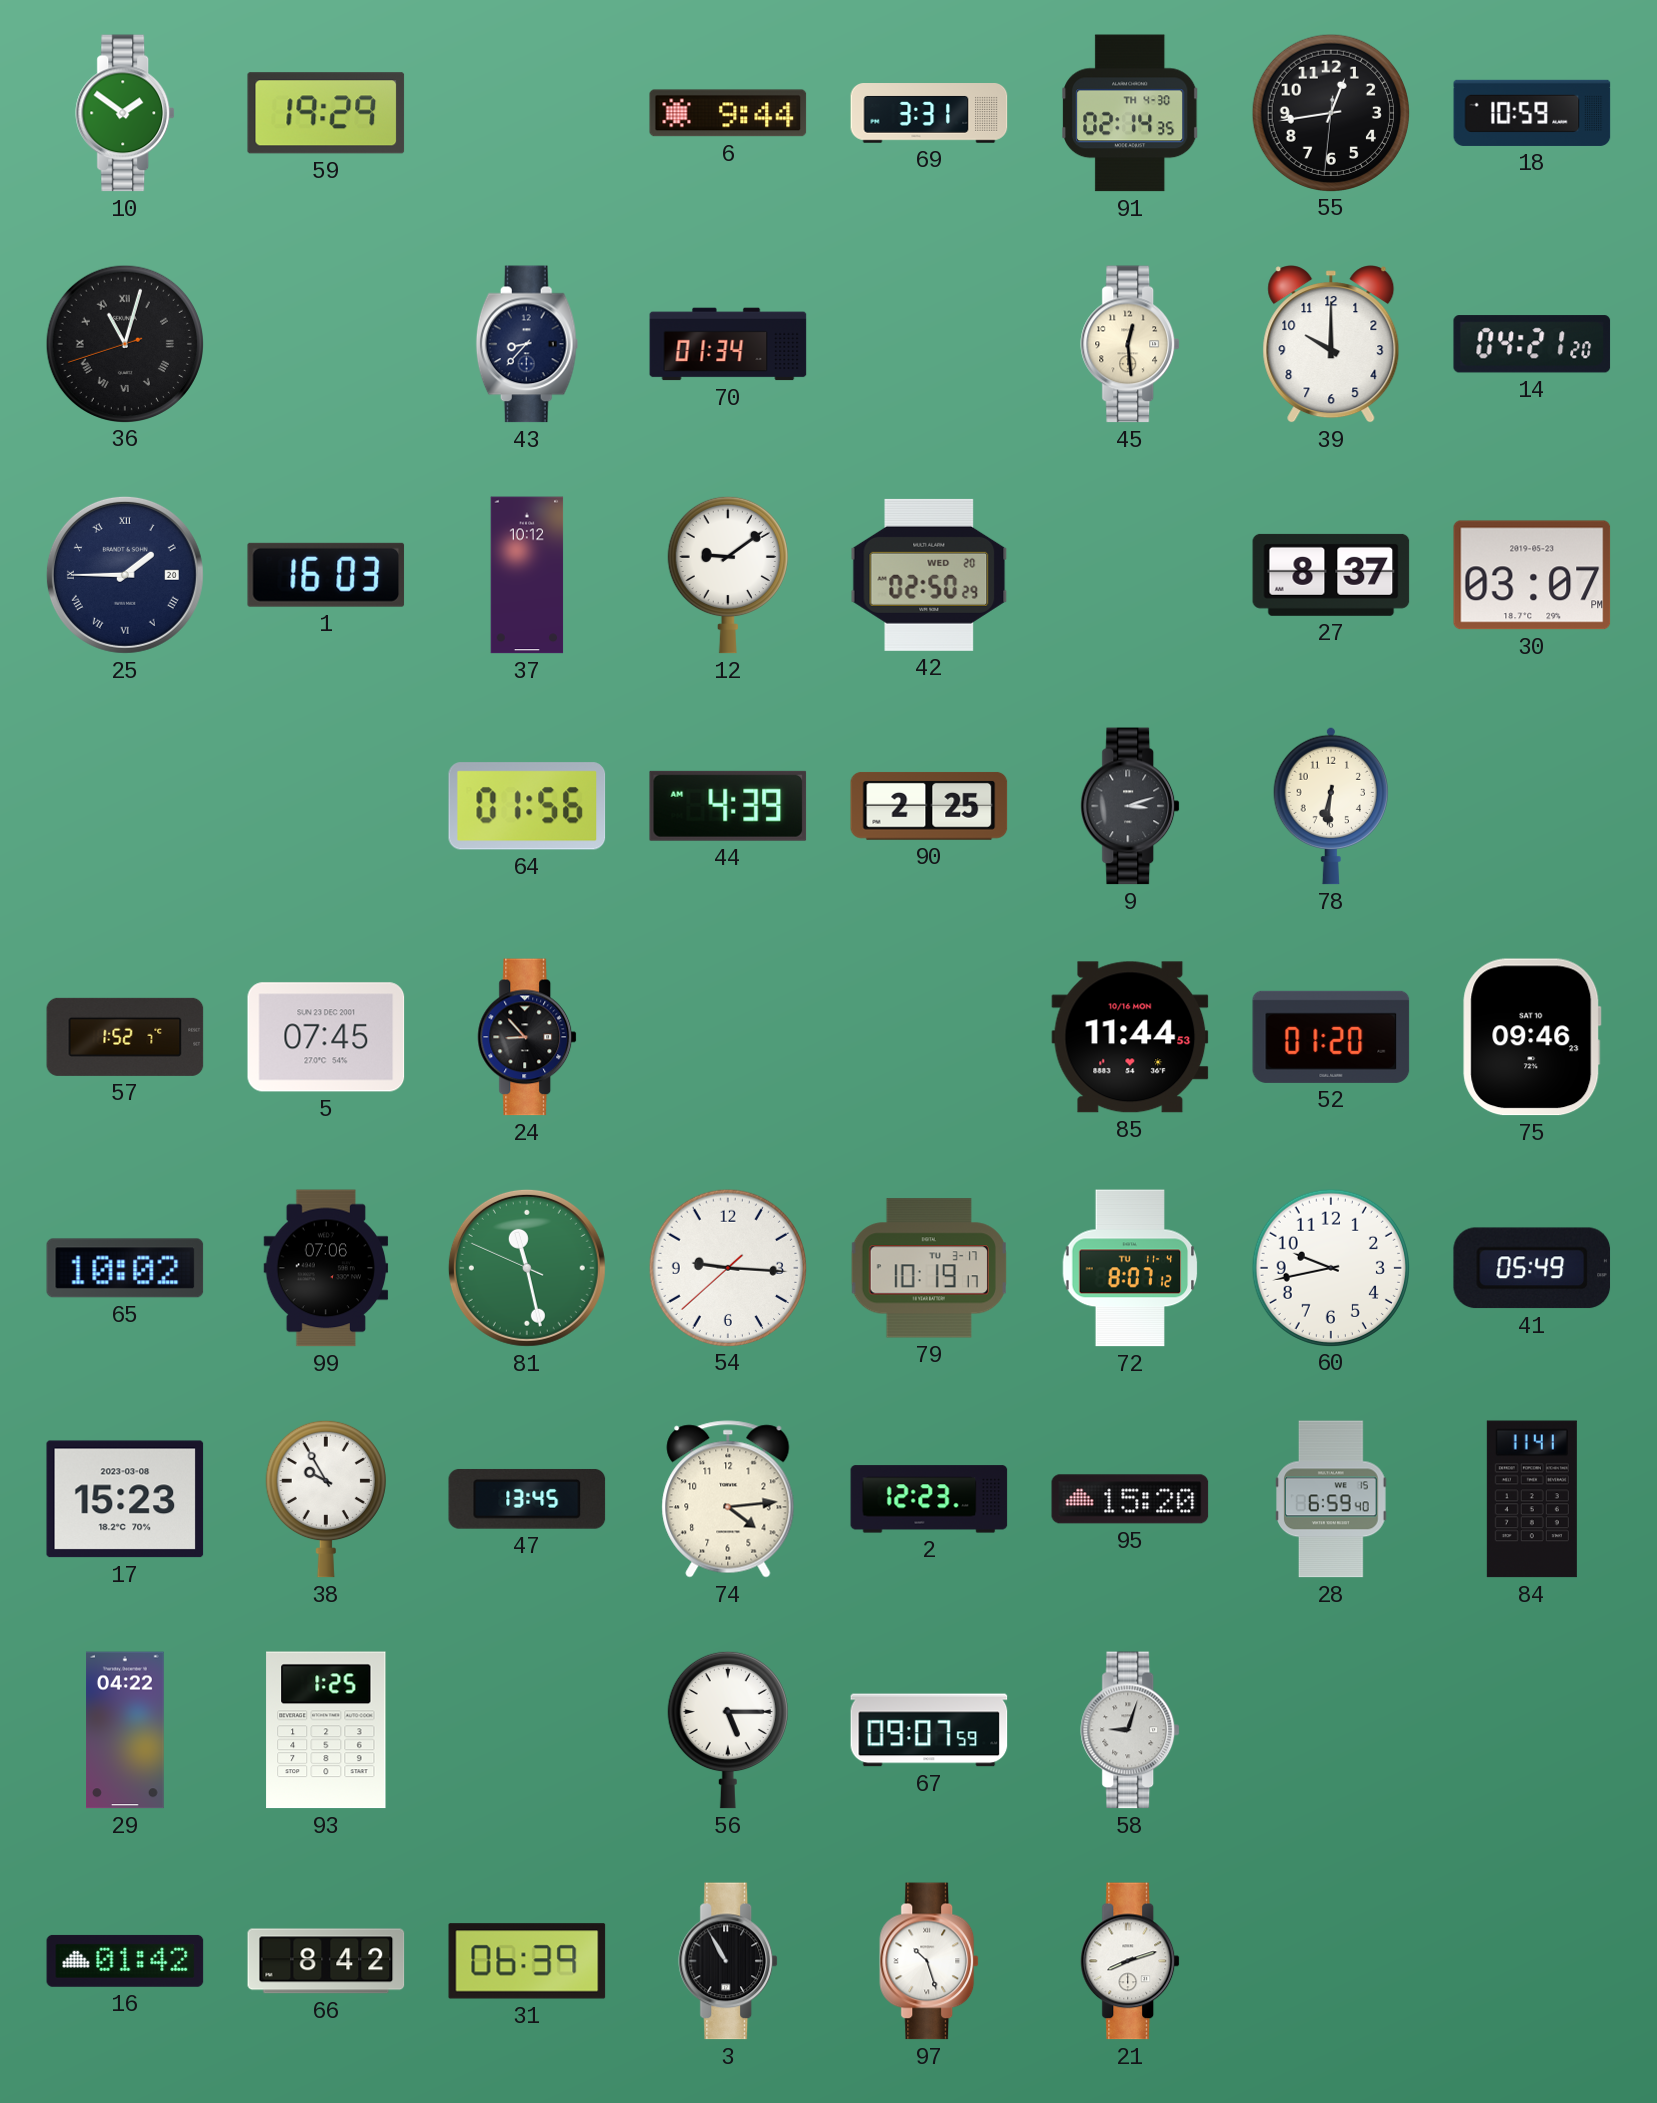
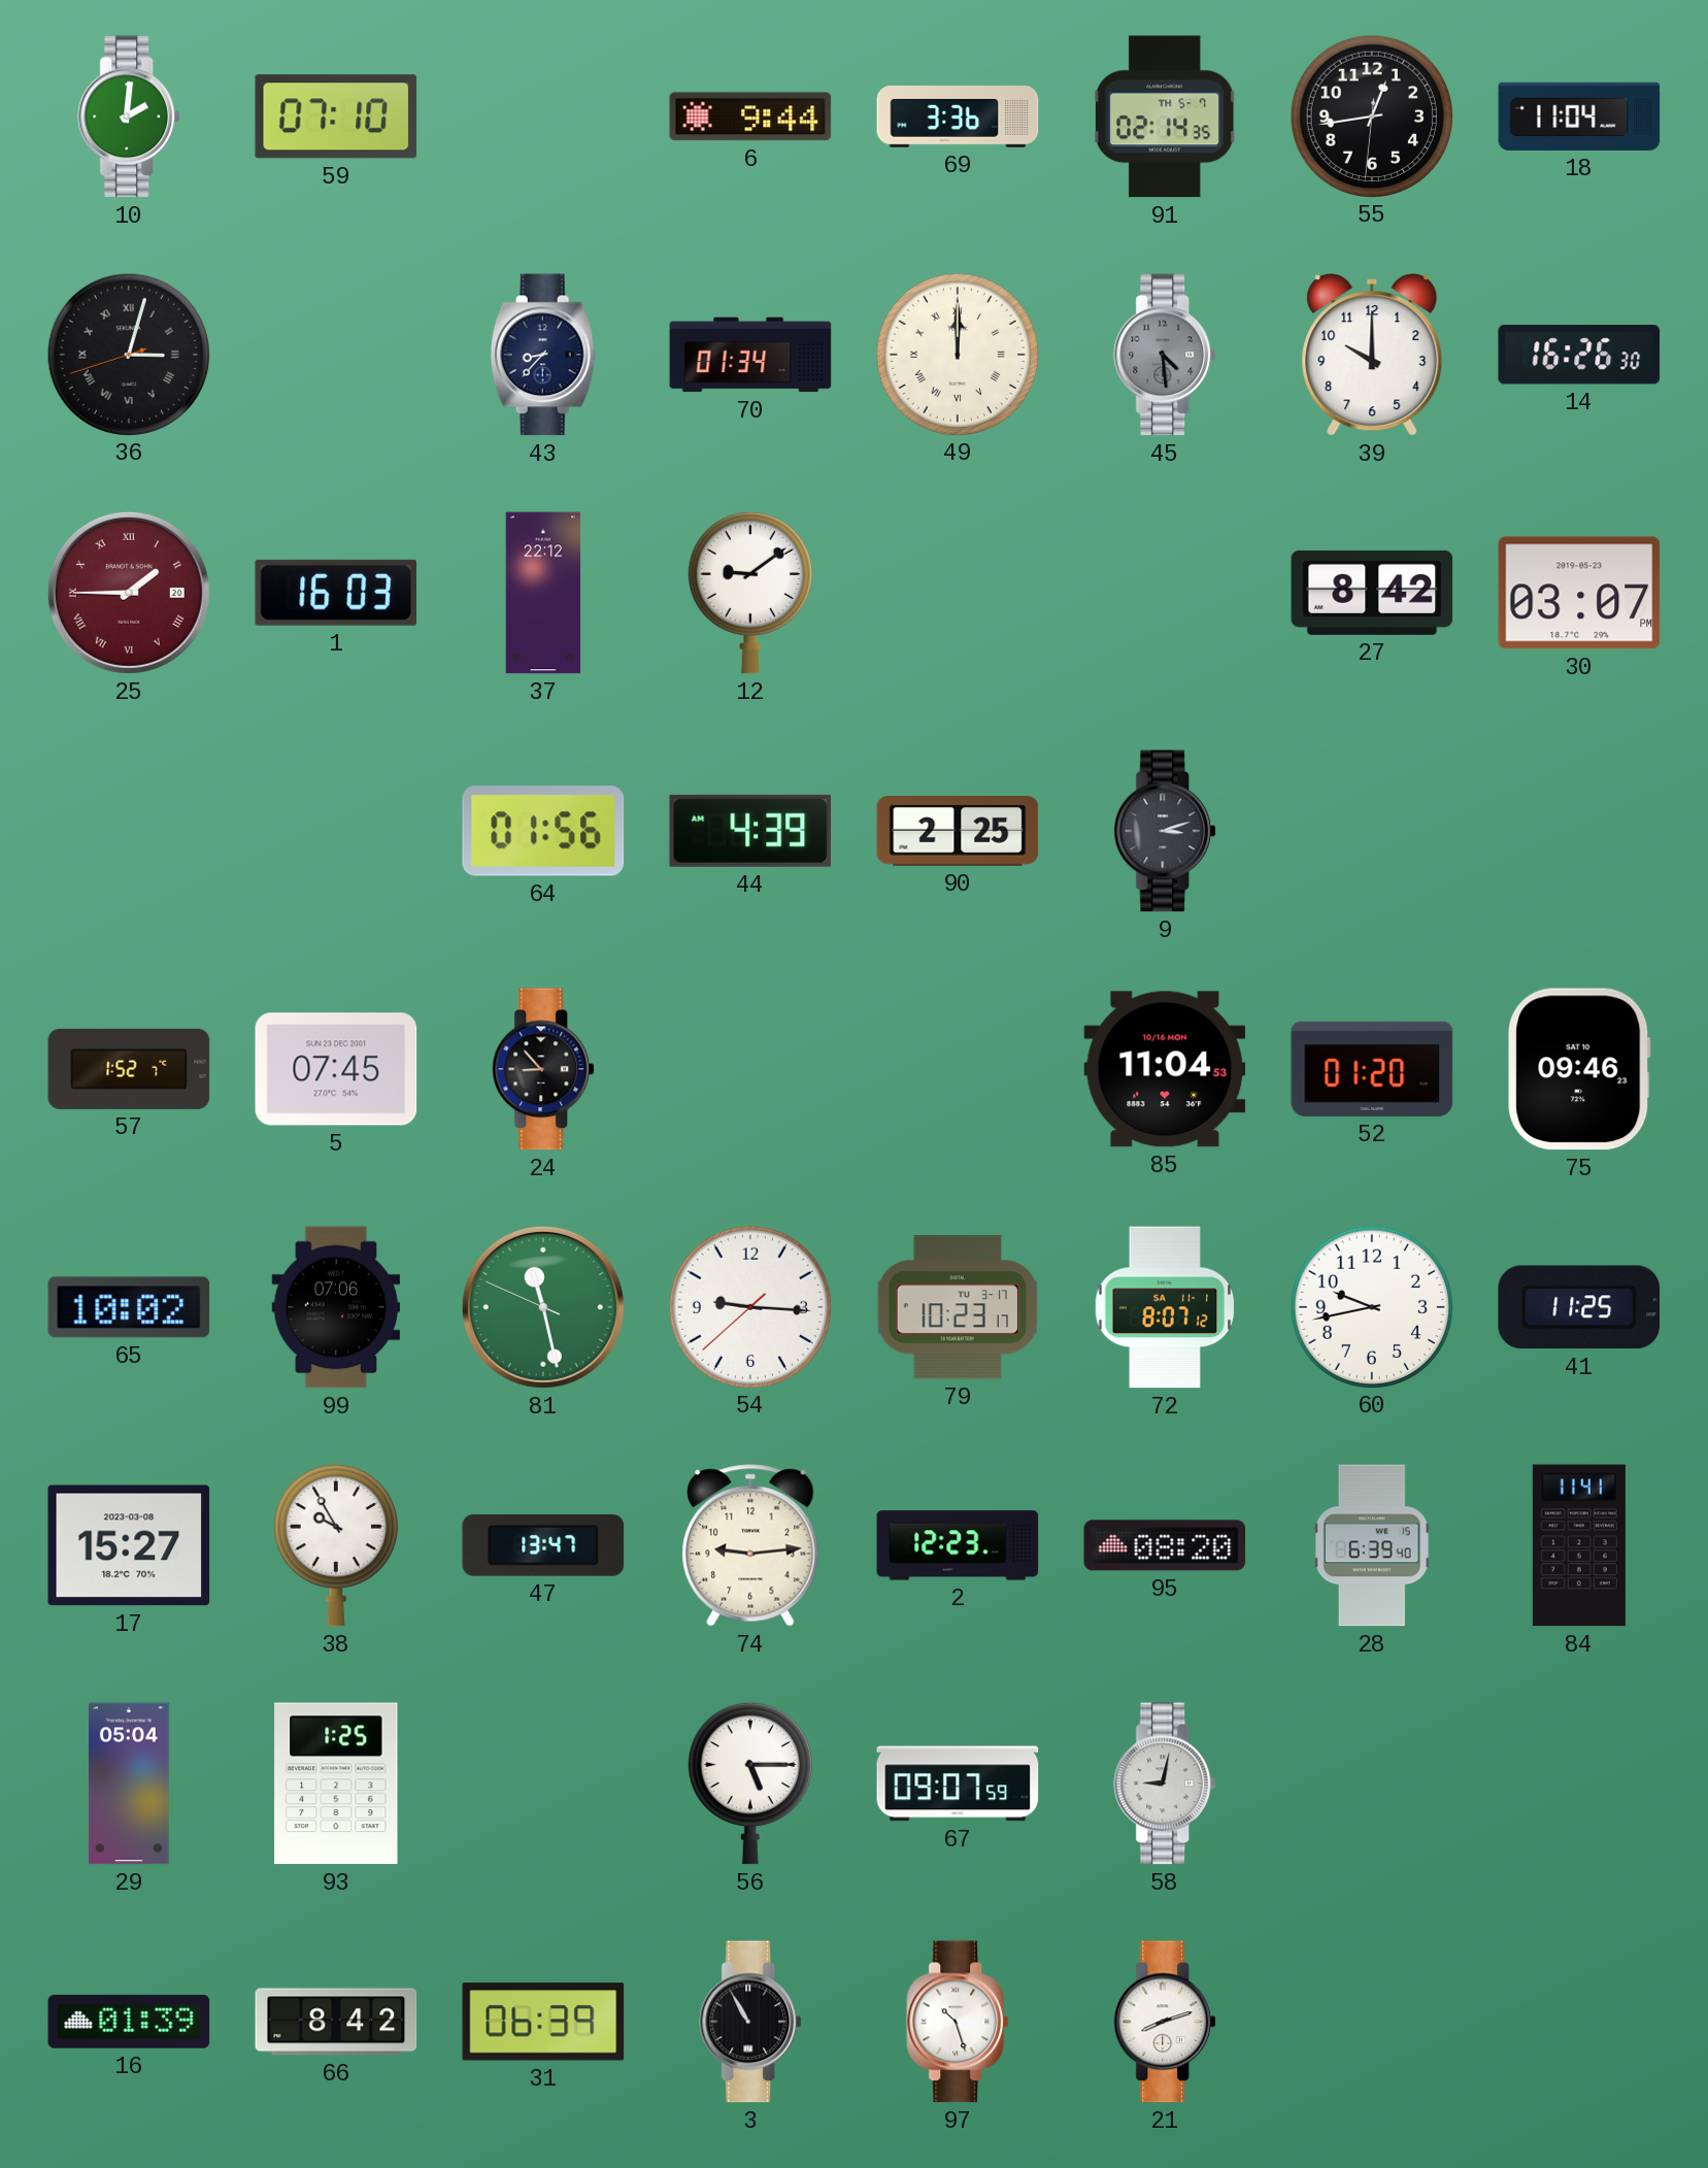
10: 1:51 -> 2:01
59: 19:29 -> 07:10
69: 3:31 -> 3:36
91 date: TH 4-30 -> TH 5-7
18: 10:59 -> 11:04
36: 11:02 -> 3:02
49: none -> 12:00
45: 12:29 -> 4:29
45 dial: cream -> grey
14: 04:21 -> 16:26
25 dial: navy -> burgundy
37: 10:12 -> 22:12
42: 02:50 -> none
27: 8:37 -> 8:42
78: 6:31 -> none
85: 11:44 -> 11:04
79: 10:19 -> 10:23
72 date: TU 11-4 -> SA 11-1
41: 05:49 -> 11:25
17: 15:23 -> 15:27
47: 13:45 -> 13:47
74: 4:14 -> 9:14
95: 15:20 -> 08:20
28: 6:59 -> 6:39
29: 04:22 -> 05:04
58: 9:03 -> 9:02
16: 01:42 -> 01:39
